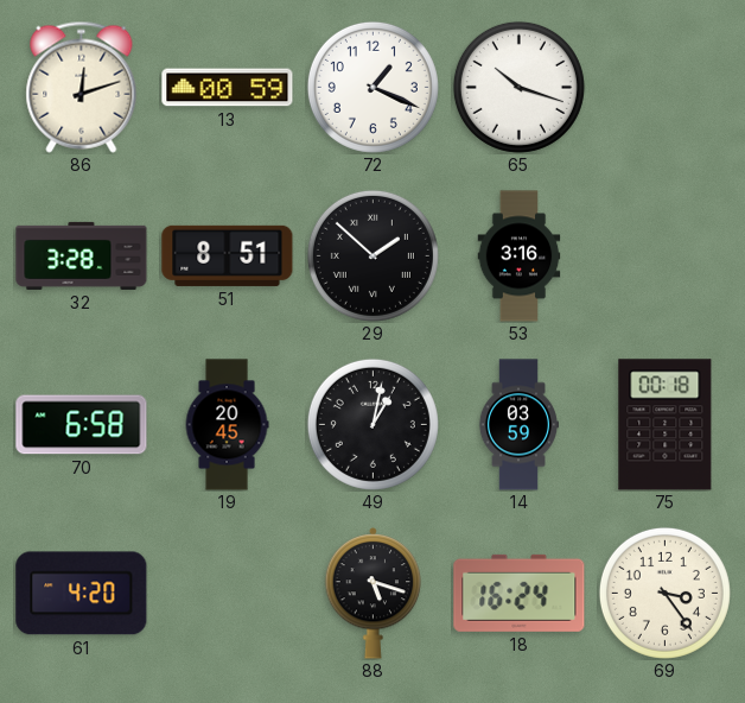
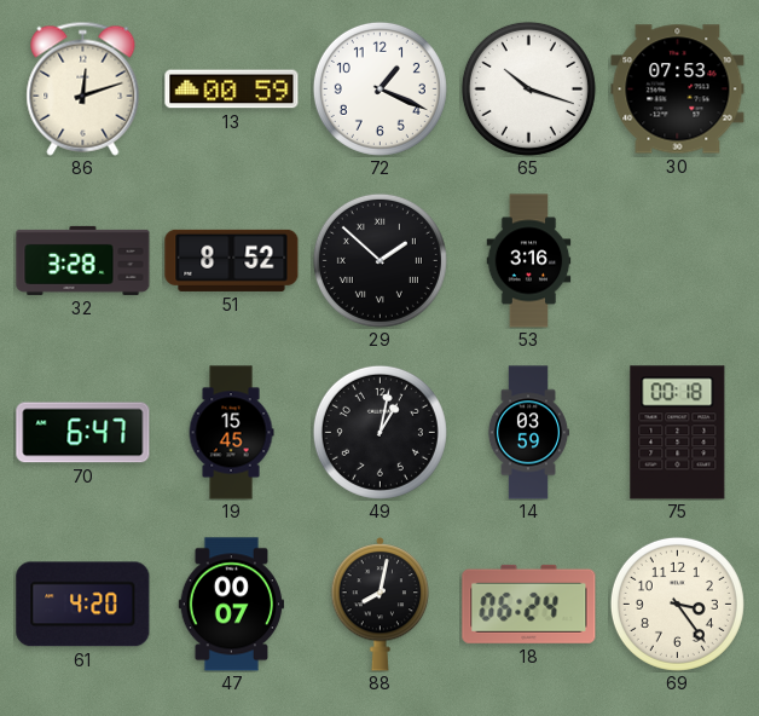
30: none -> 07:53
51: 8:51 -> 8:52
70: 6:58 -> 6:47
19: 20:45 -> 15:45
47: none -> 00:07
88: 5:18 -> 8:02
18: 16:24 -> 06:24
